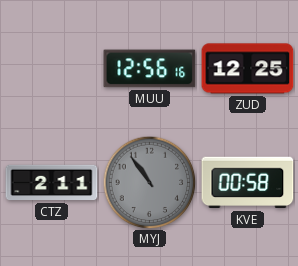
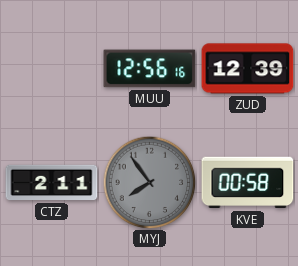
ZUD: 12:25 -> 12:39
MYJ: 10:54 -> 7:54
